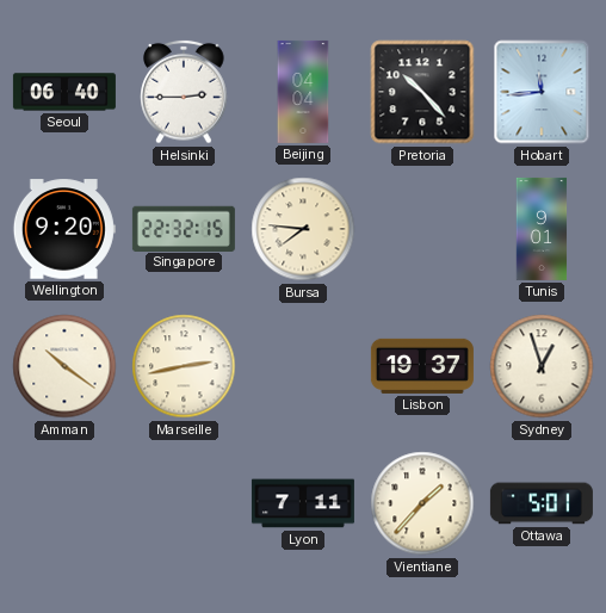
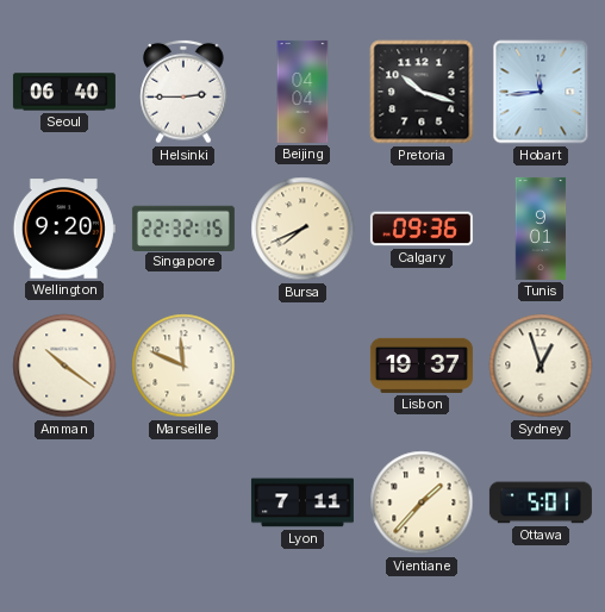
Pretoria: 10:23 -> 10:18
Bursa: 7:46 -> 7:41
Calgary: none -> 09:36
Marseille: 2:43 -> 11:49
